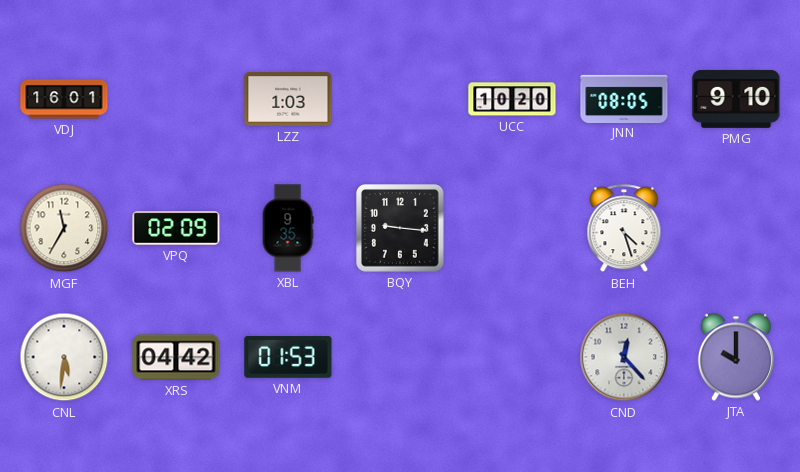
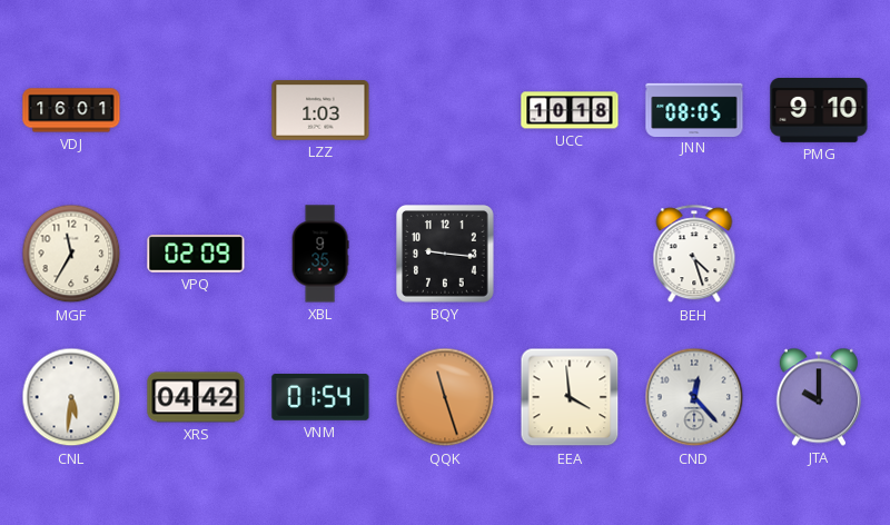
UCC: 10:20 -> 10:18
VNM: 01:53 -> 01:54
QQK: none -> 11:27
EEA: none -> 3:59
